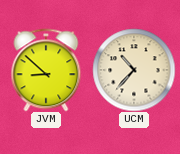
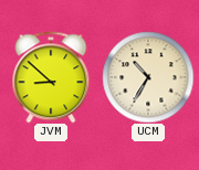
UCM: 10:37 -> 10:35
